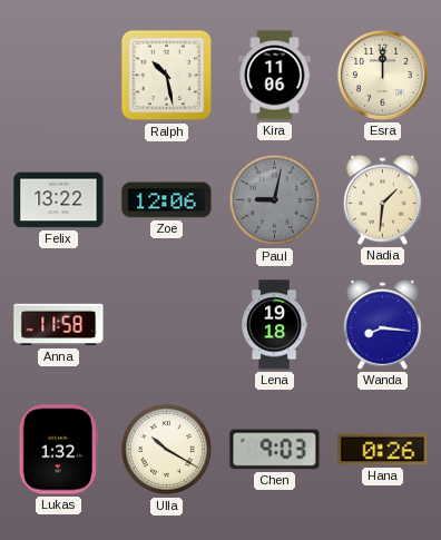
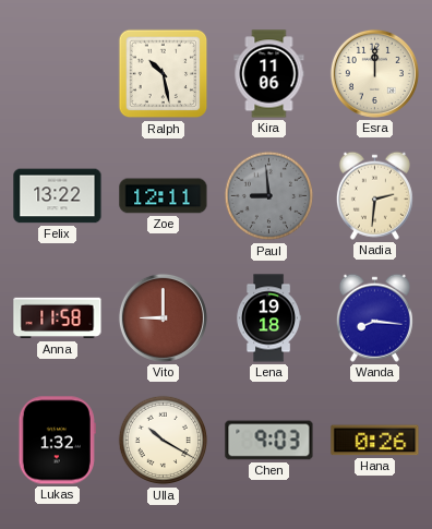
Zoe: 12:06 -> 12:11
Paul: 9:02 -> 8:59
Nadia: 1:31 -> 2:31
Vito: none -> 9:00
